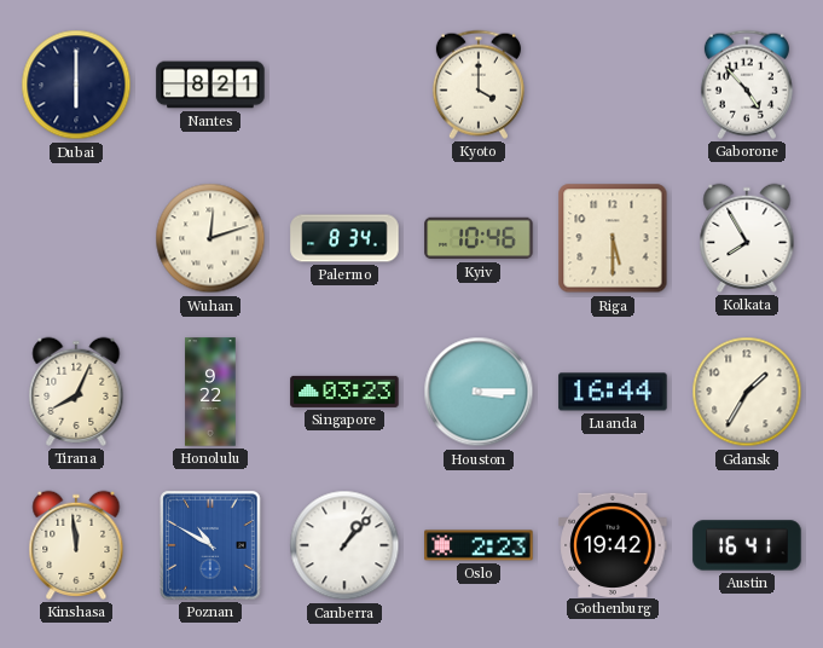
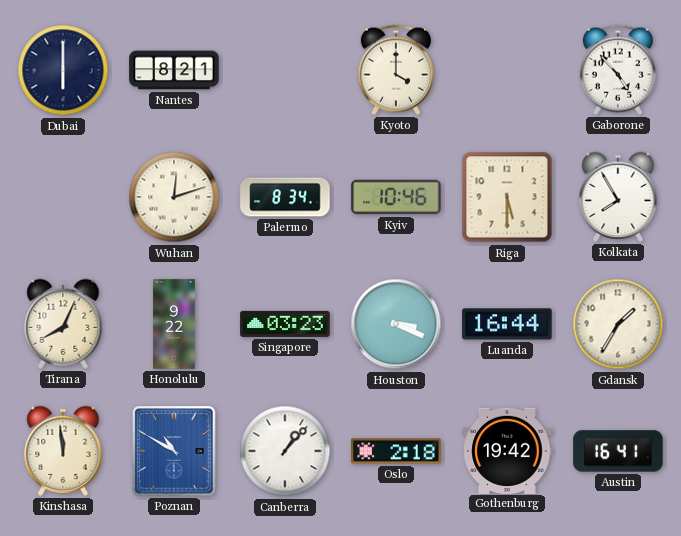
Houston: 3:15 -> 3:19
Oslo: 2:23 -> 2:18
